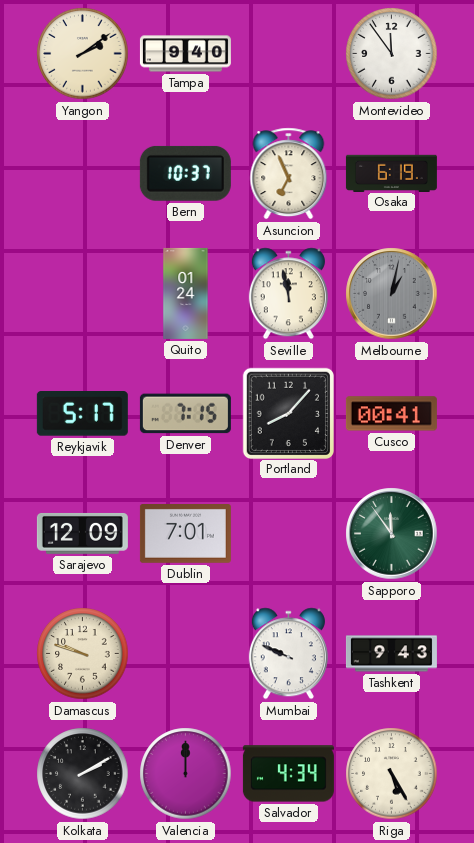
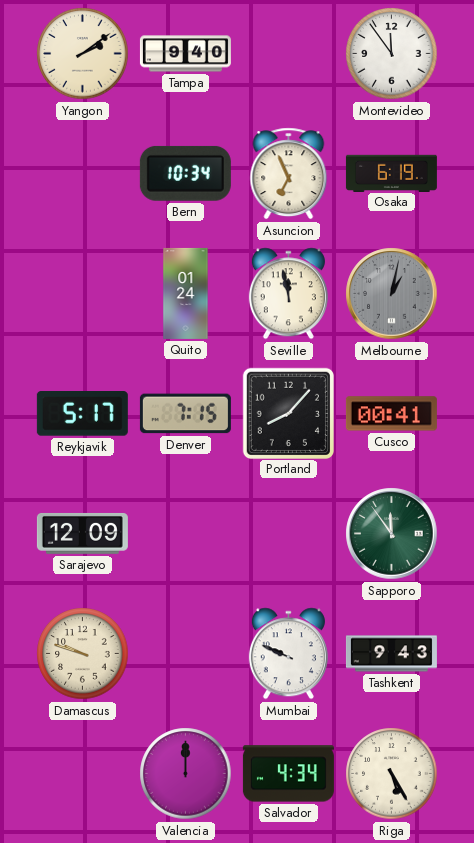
Bern: 10:37 -> 10:34
Dublin: 7:01 -> none
Kolkata: 2:10 -> none
